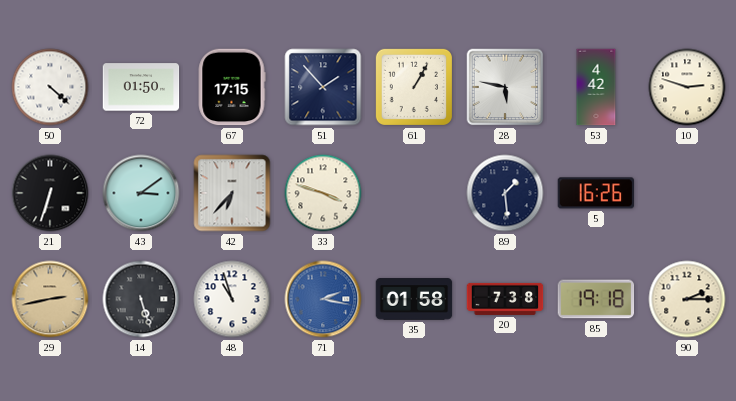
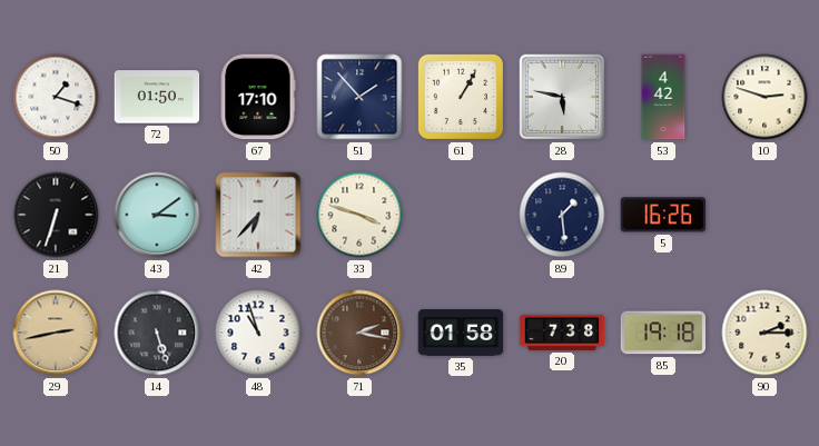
50: 4:22 -> 1:18
67: 17:15 -> 17:10
71 dial: blue -> brown
